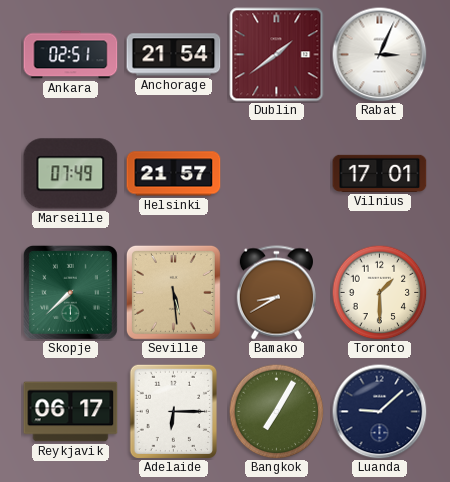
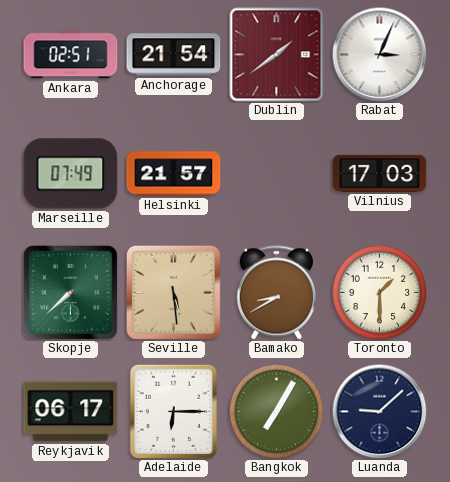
Vilnius: 17:01 -> 17:03
